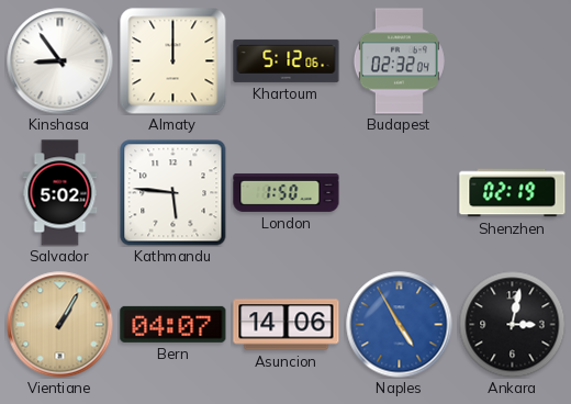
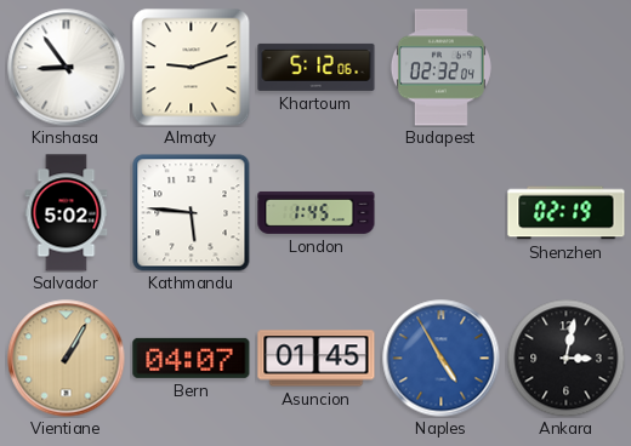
Almaty: 12:00 -> 9:12
London: 1:50 -> 1:45
Asuncion: 14:06 -> 01:45
